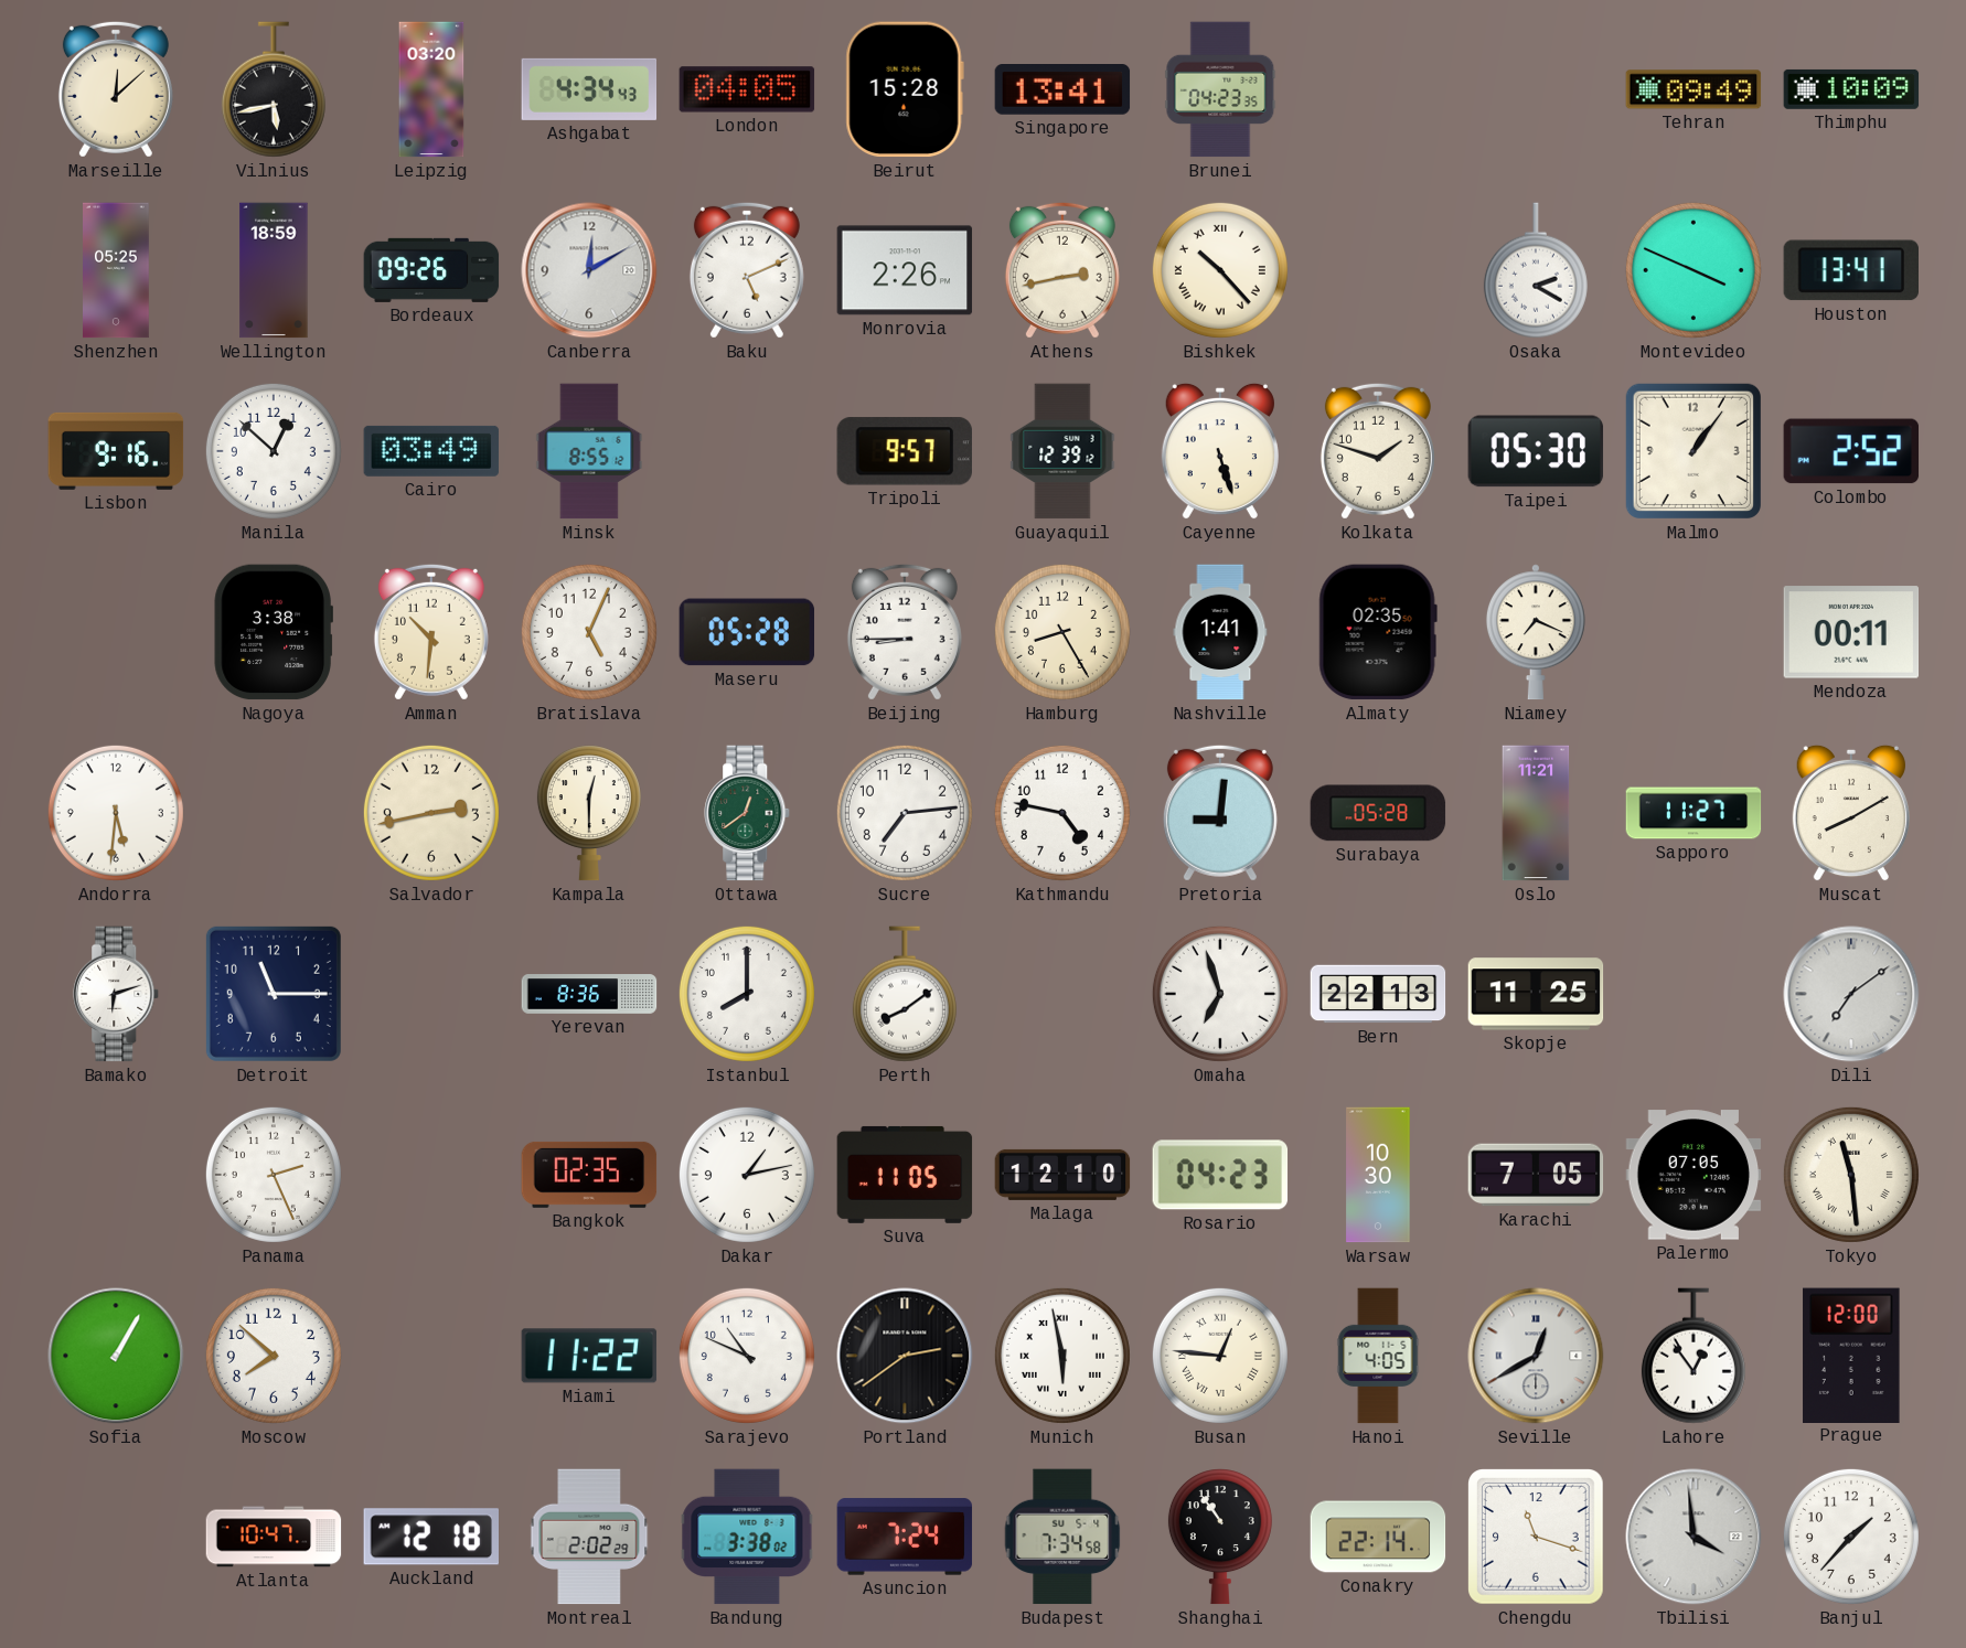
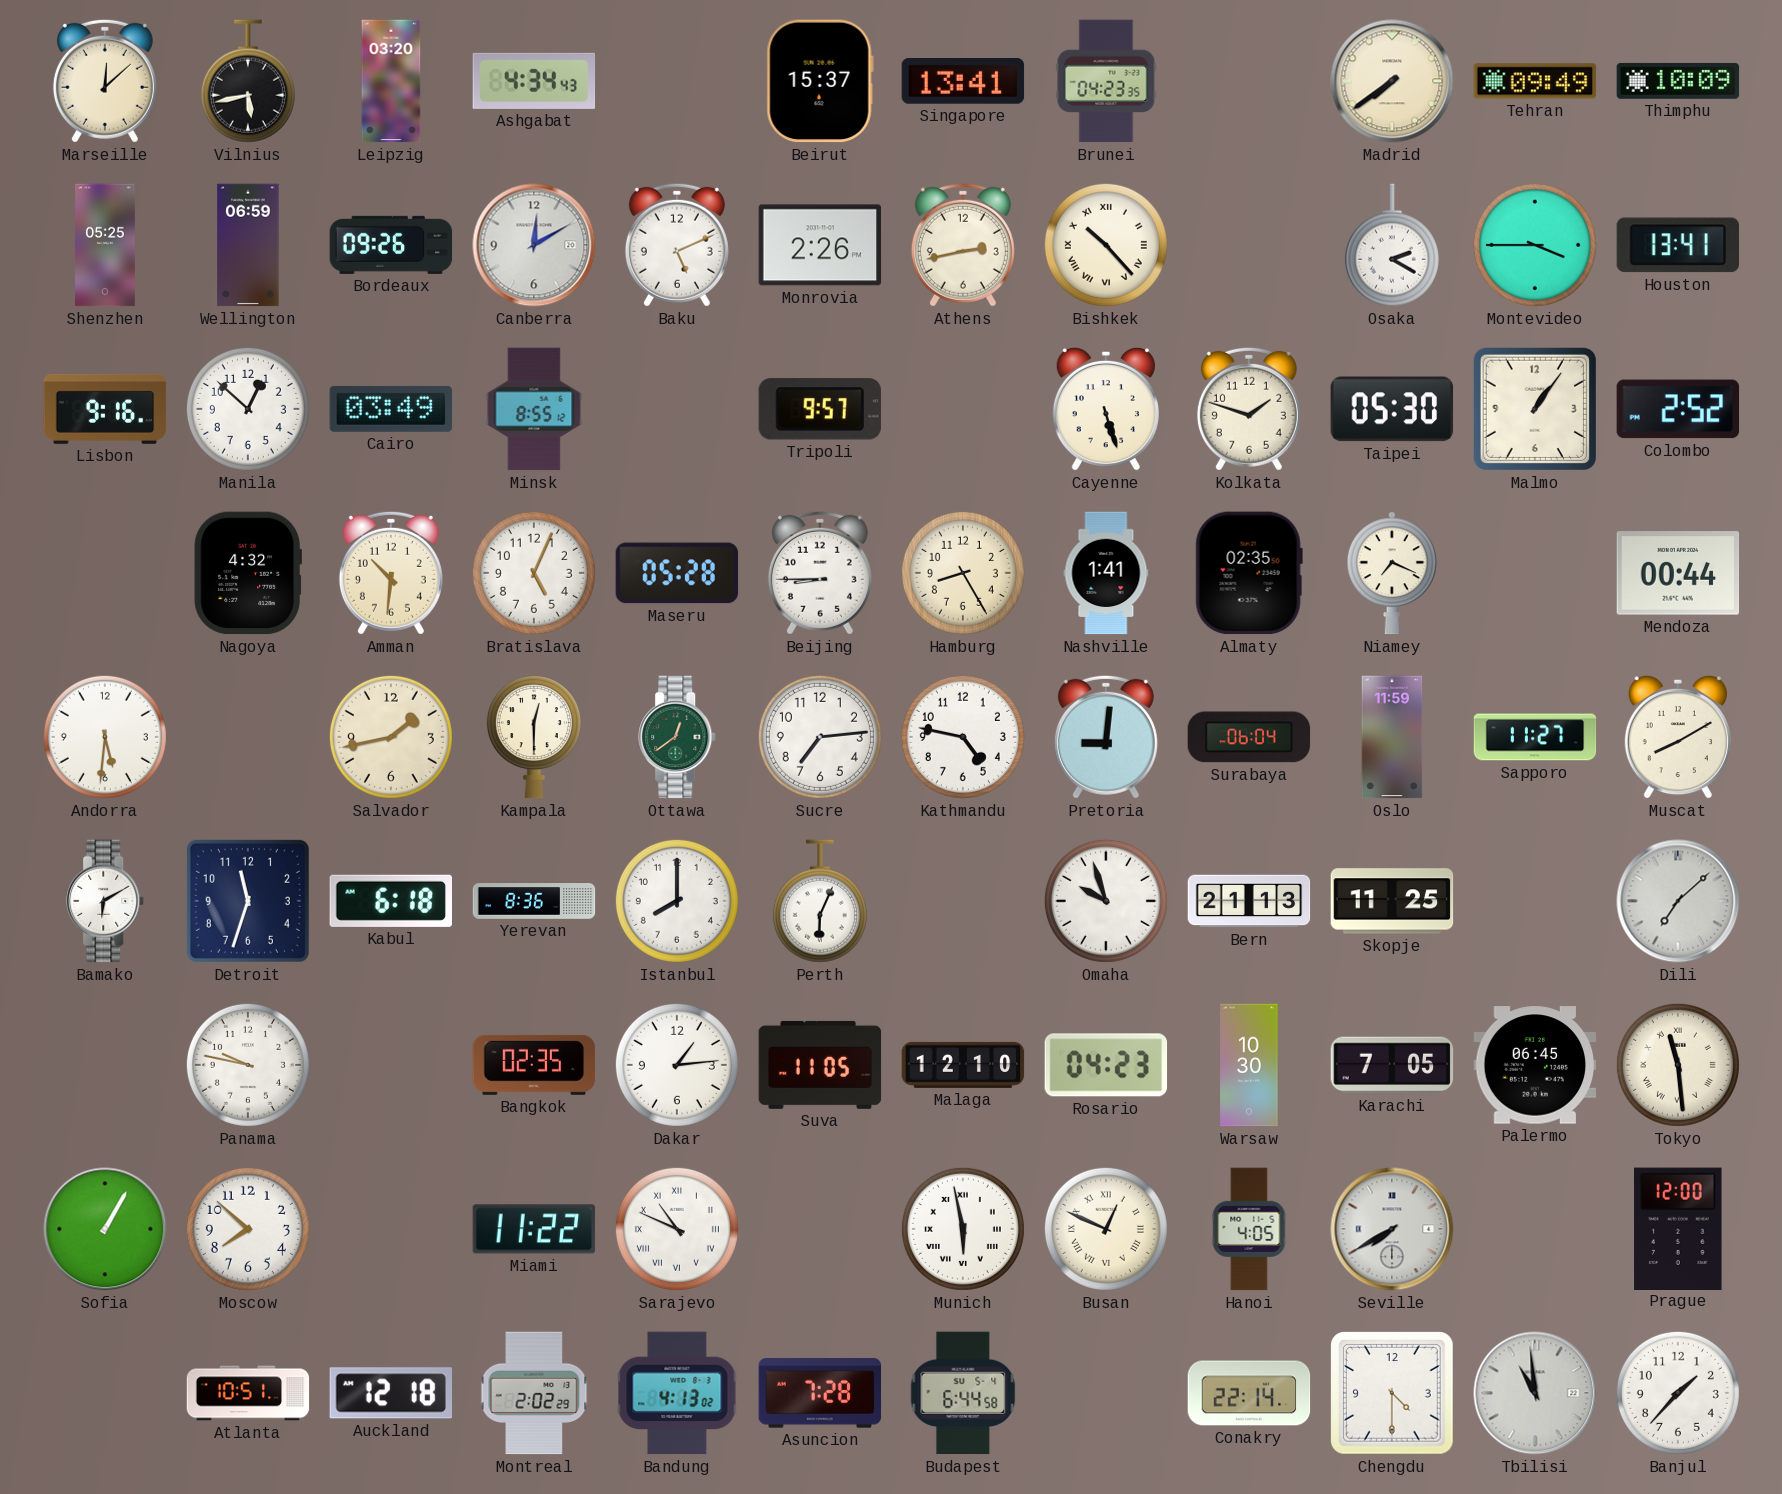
London: 04:05 -> none
Beirut: 15:28 -> 15:37
Madrid: none -> 7:39
Wellington: 18:59 -> 06:59
Montevideo: 3:49 -> 3:45
Guayaquil: 12:39 -> none
Nagoya: 3:38 -> 4:32
Mendoza: 00:11 -> 00:44
Salvador: 2:43 -> 1:43
Surabaya: 05:28 -> 06:04
Oslo: 11:21 -> 11:59
Bamako: 6:12 -> 6:10
Detroit: 11:15 -> 11:33
Kabul: none -> 6:18
Perth: 8:09 -> 6:04
Omaha: 6:57 -> 9:57
Bern: 22:13 -> 21:13
Dili: 7:09 -> 7:08
Panama: 2:26 -> 9:47
Dakar: 1:13 -> 1:14
Palermo: 07:05 -> 06:45
Sarajevo numerals: Arabic -> Roman
Portland: 2:39 -> none
Busan: 12:46 -> 12:49
Seville: 12:40 -> 7:40
Lahore: 12:54 -> none
Atlanta: 10:47 -> 10:51
Bandung: 3:38 -> 4:13
Asuncion: 7:24 -> 7:28
Budapest: 7:34 -> 6:44
Shanghai: 10:54 -> none
Chengdu: 11:18 -> 4:30
Tbilisi: 3:59 -> 10:59
